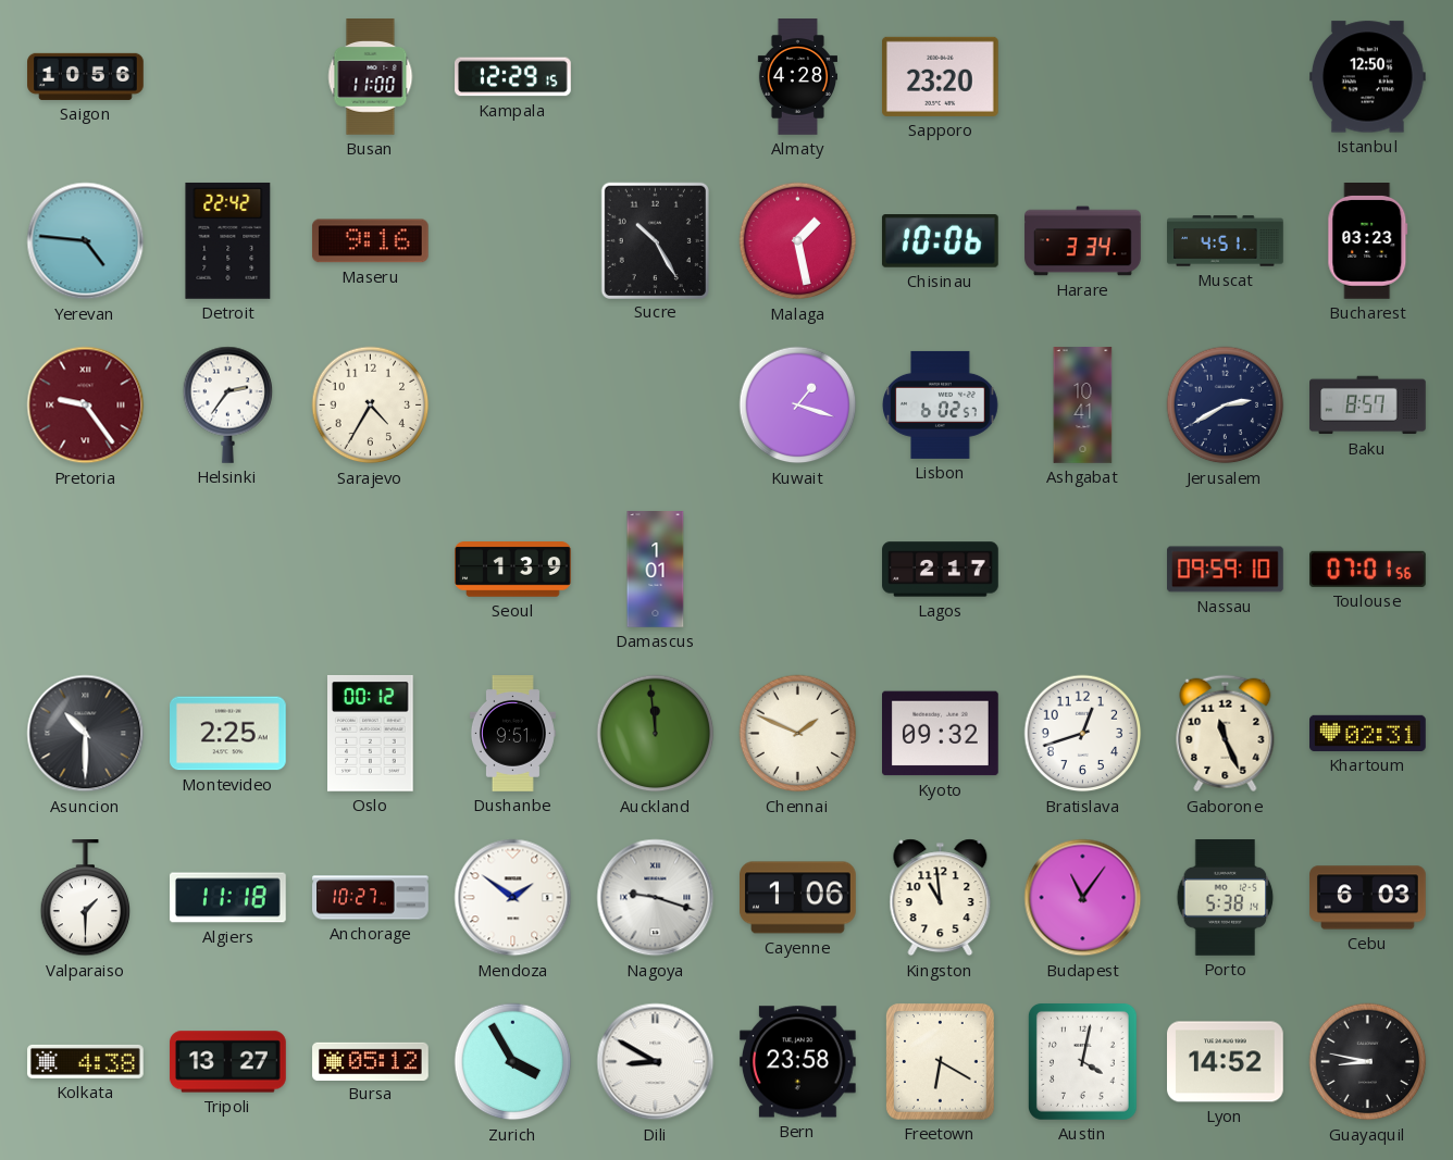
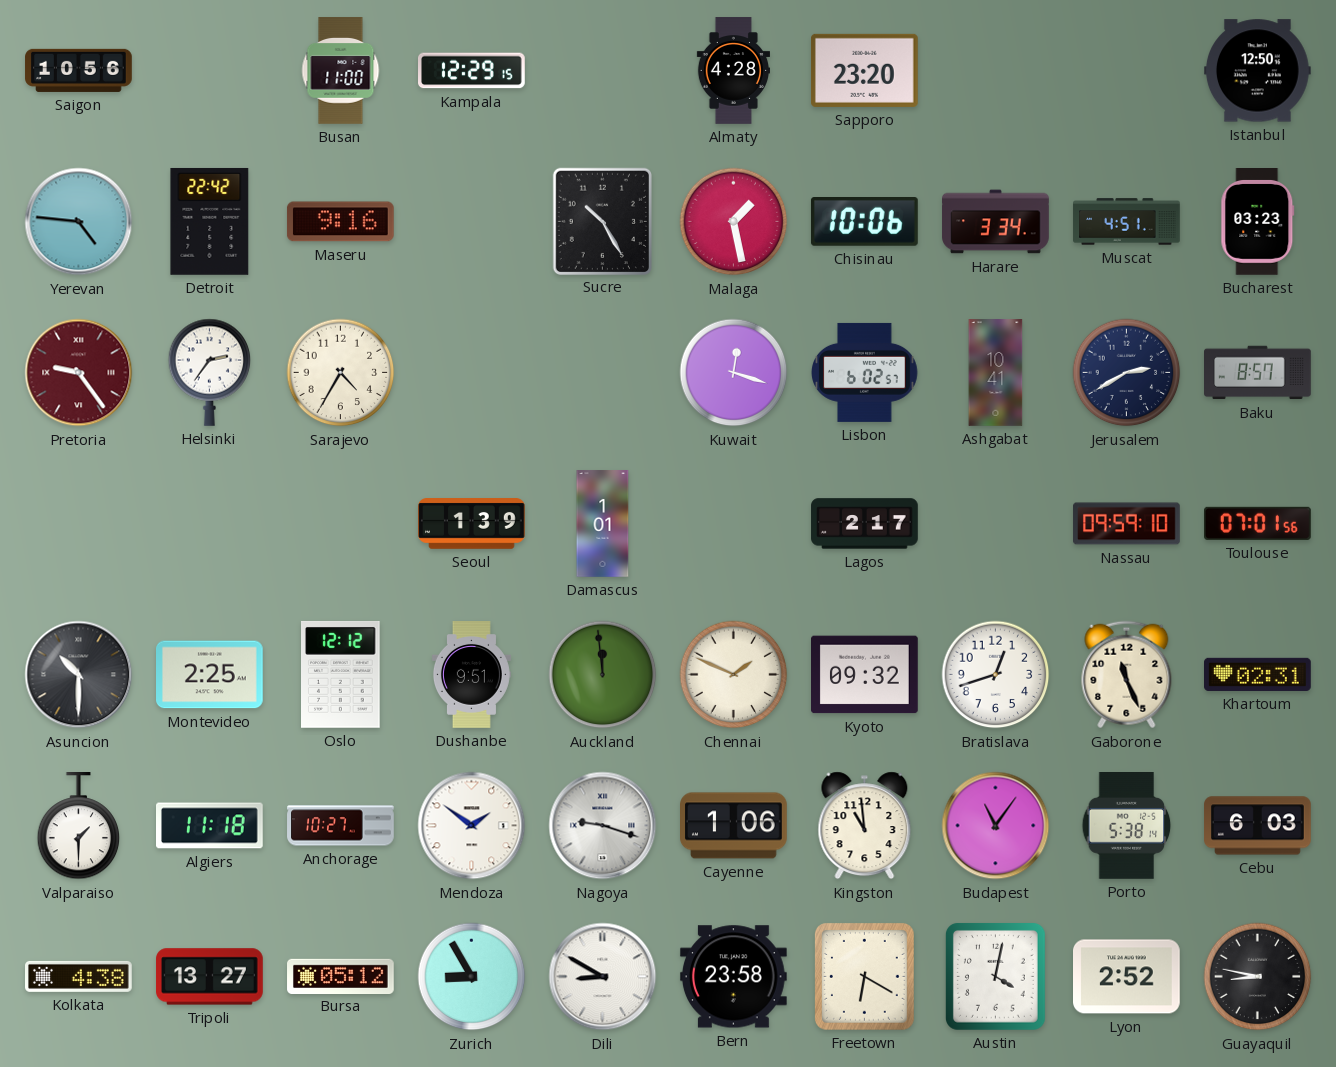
Kuwait: 1:18 -> 12:18
Oslo: 00:12 -> 12:12
Zurich: 3:55 -> 8:55
Lyon: 14:52 -> 2:52
